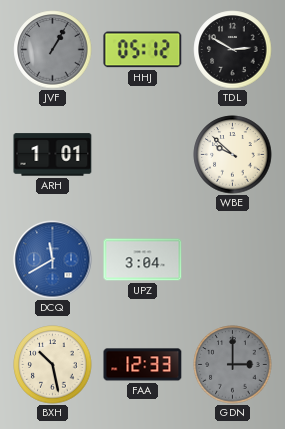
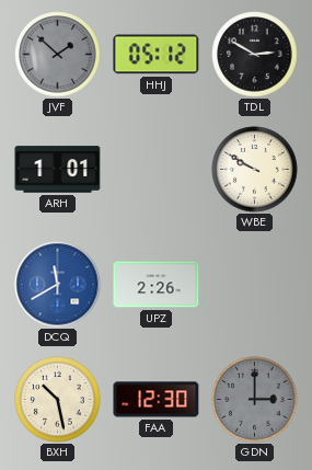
JVF: 1:05 -> 1:52
WBE: 9:52 -> 9:50
UPZ: 3:04 -> 2:26
FAA: 12:33 -> 12:30
